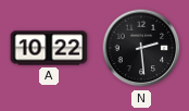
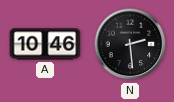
A: 10:22 -> 10:46
